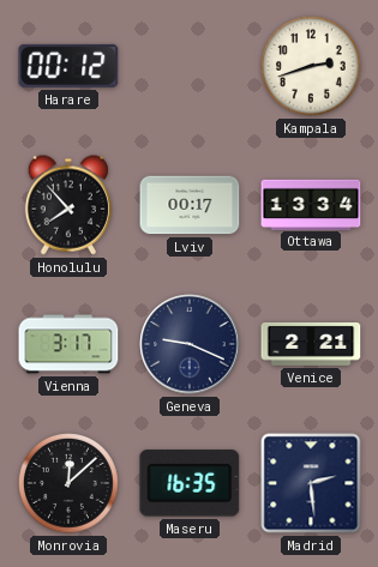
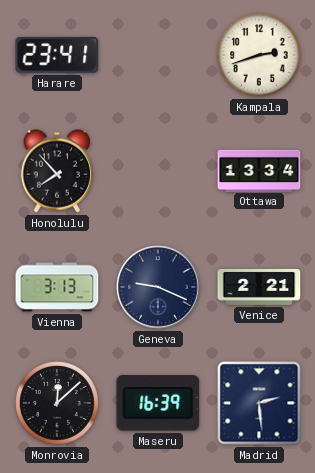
Harare: 00:12 -> 23:41
Lviv: 00:17 -> none
Vienna: 3:17 -> 3:13
Maseru: 16:35 -> 16:39
